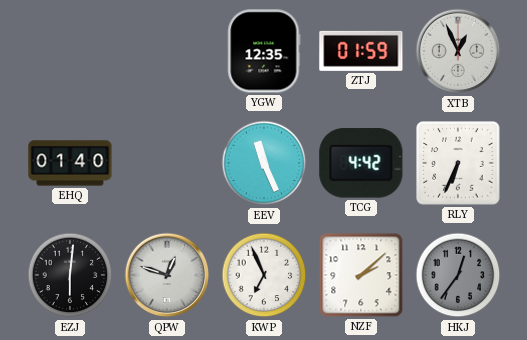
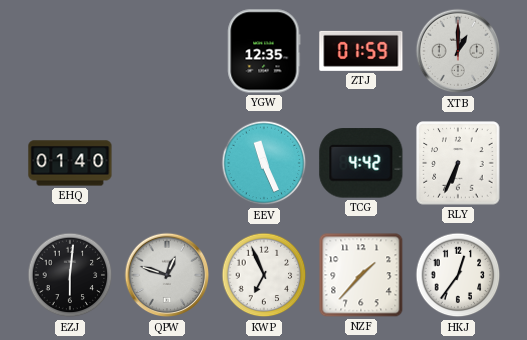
XTB: 12:56 -> 1:00
NZF: 2:08 -> 1:37
HKJ dial: grey -> white
